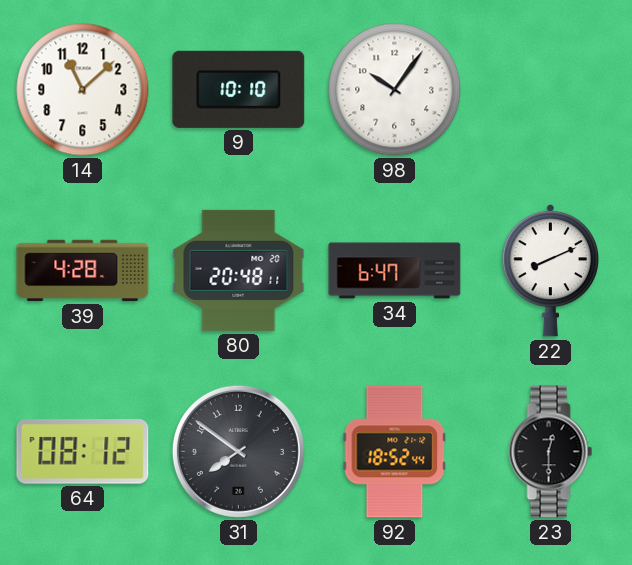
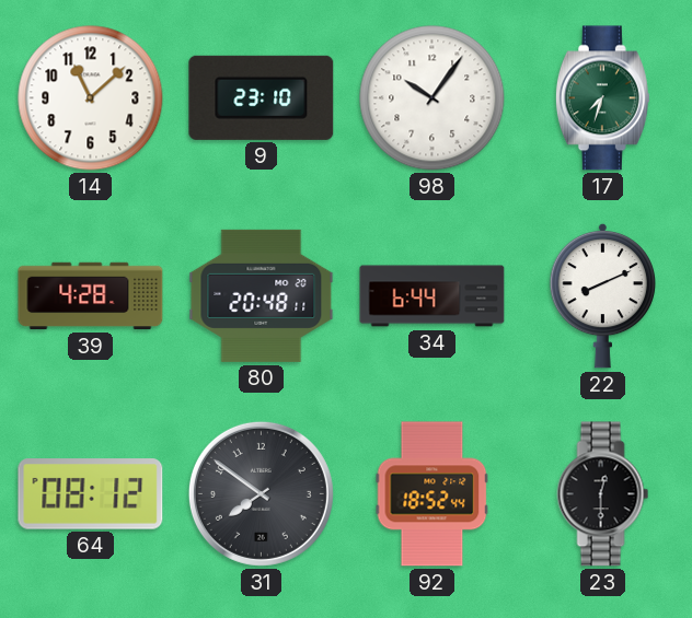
9: 10:10 -> 23:10
17: none -> 7:33
34: 6:47 -> 6:44
